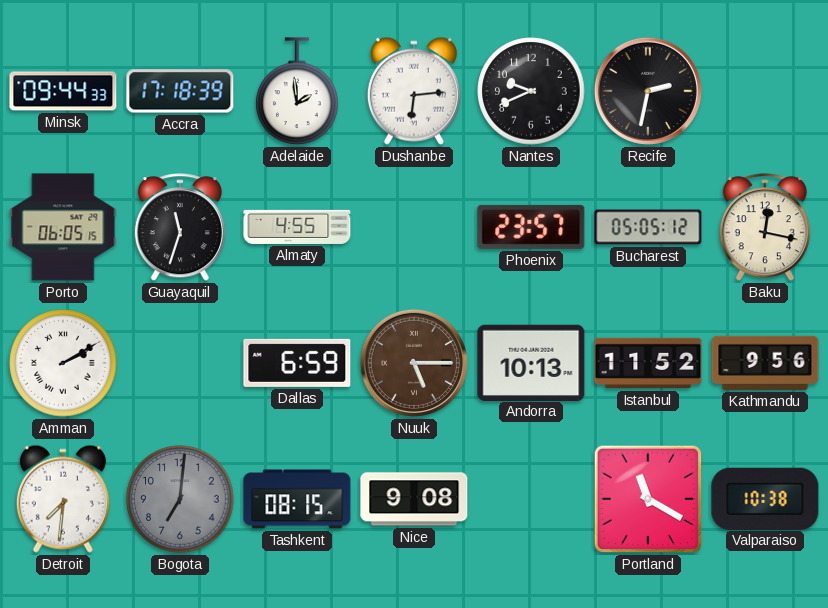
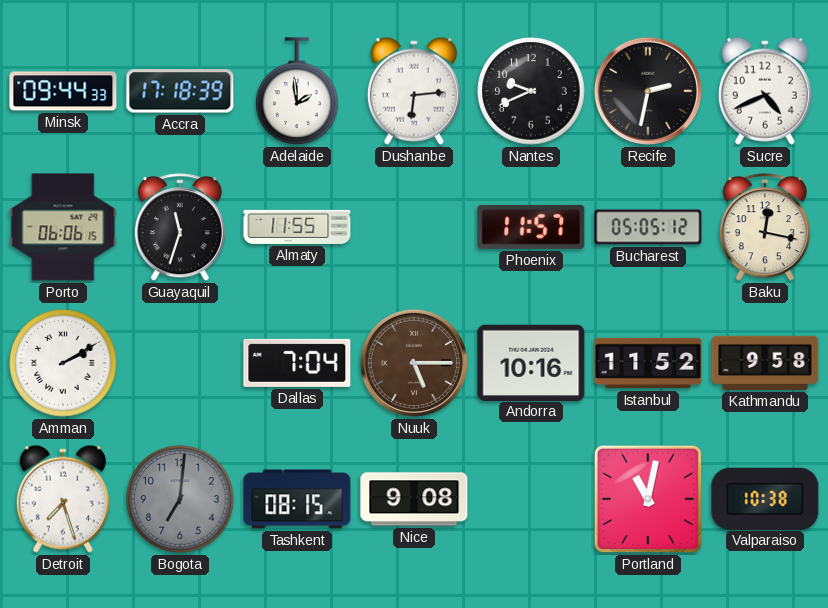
Sucre: none -> 4:41
Porto: 06:05 -> 06:06
Almaty: 4:55 -> 11:55
Phoenix: 23:57 -> 11:57
Dallas: 6:59 -> 7:04
Andorra: 10:13 -> 10:16
Kathmandu: 9:56 -> 9:58
Detroit: 7:31 -> 7:27
Portland: 11:20 -> 11:02
